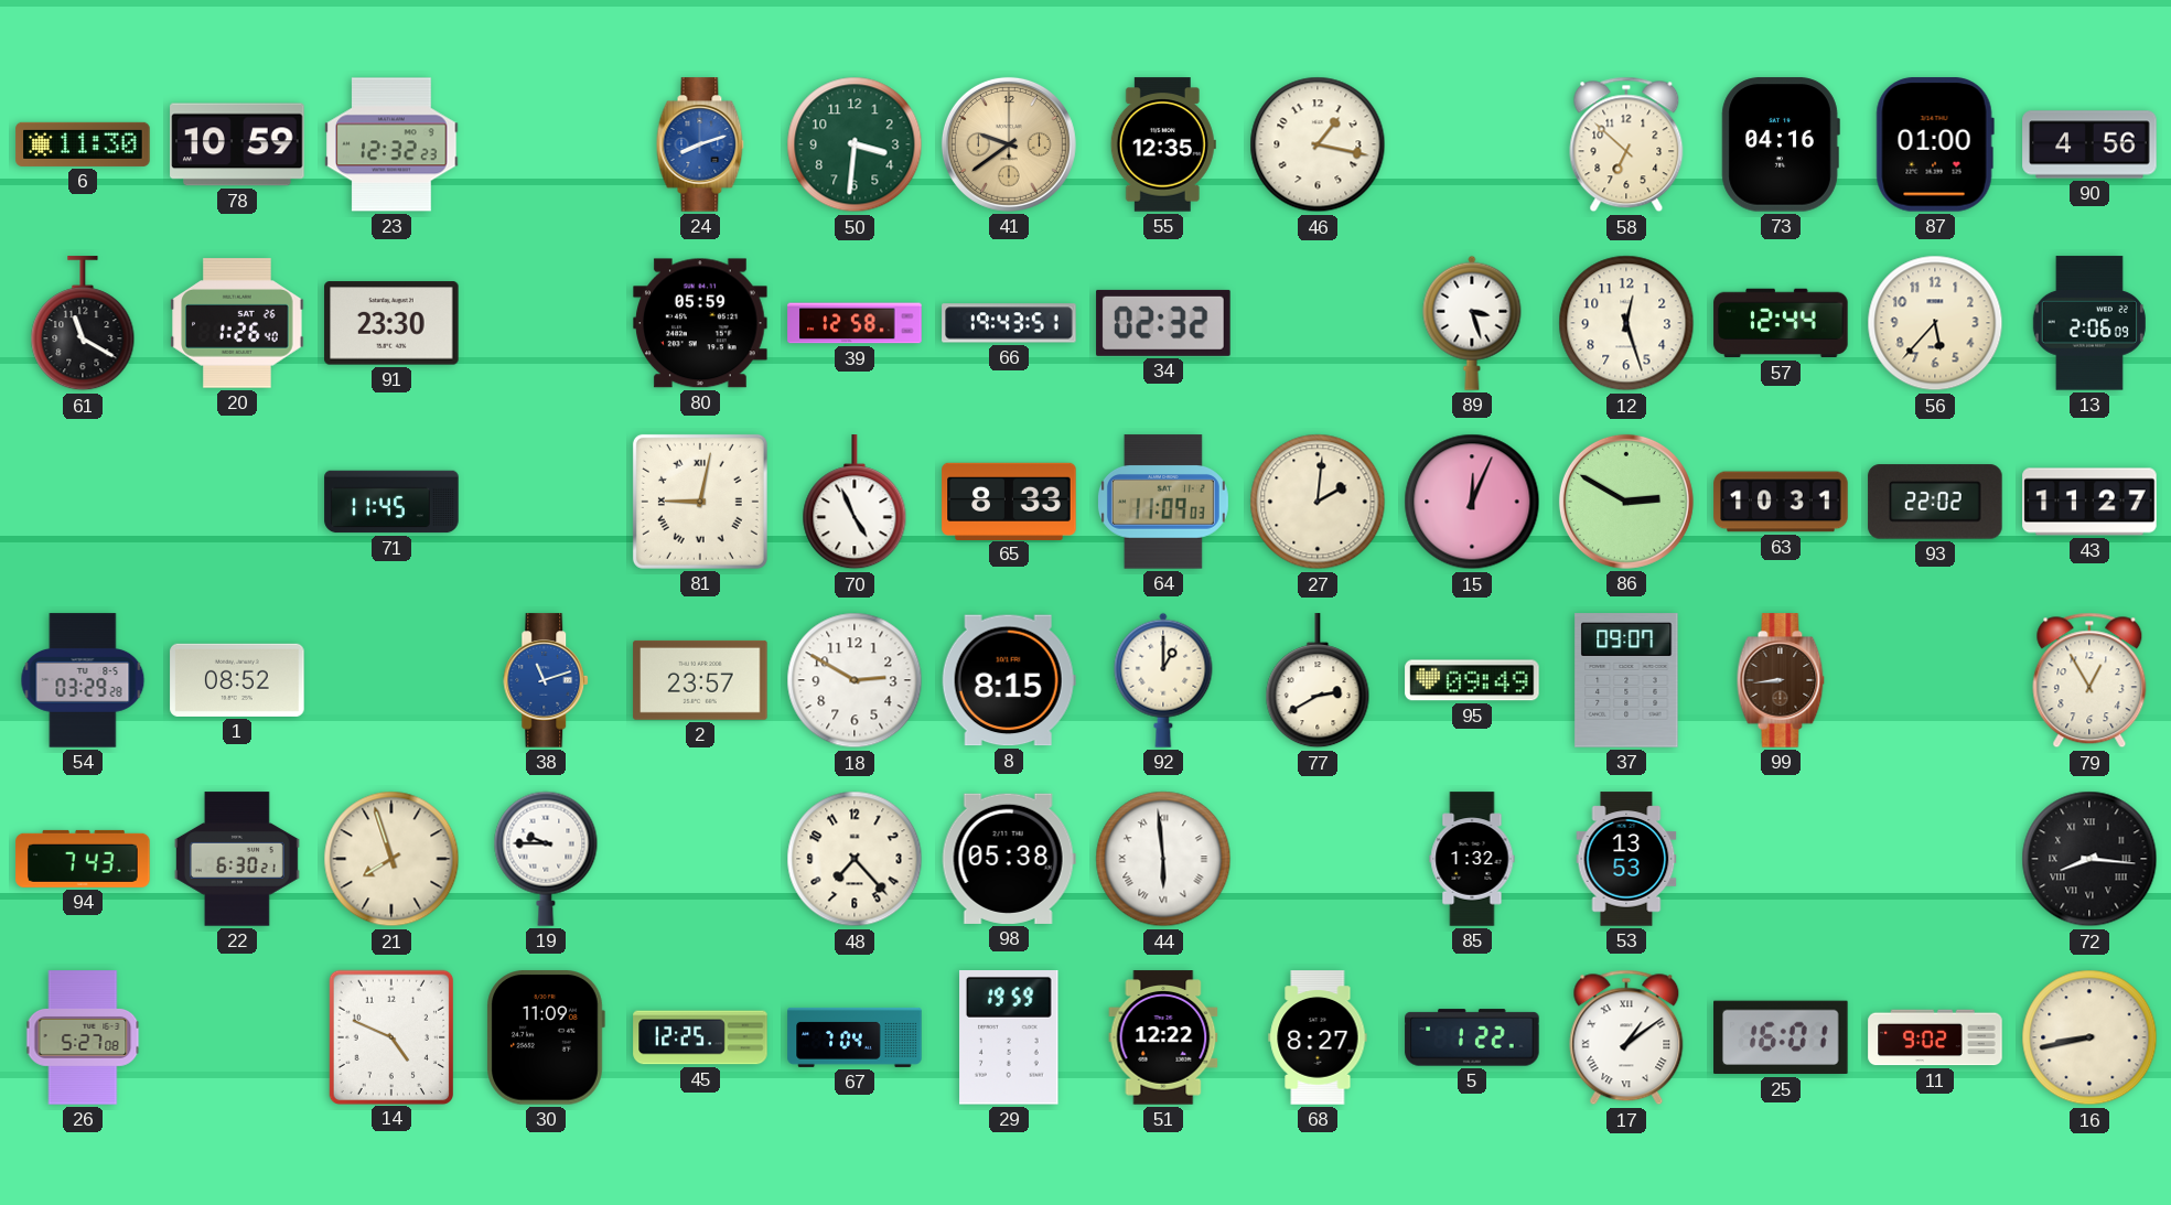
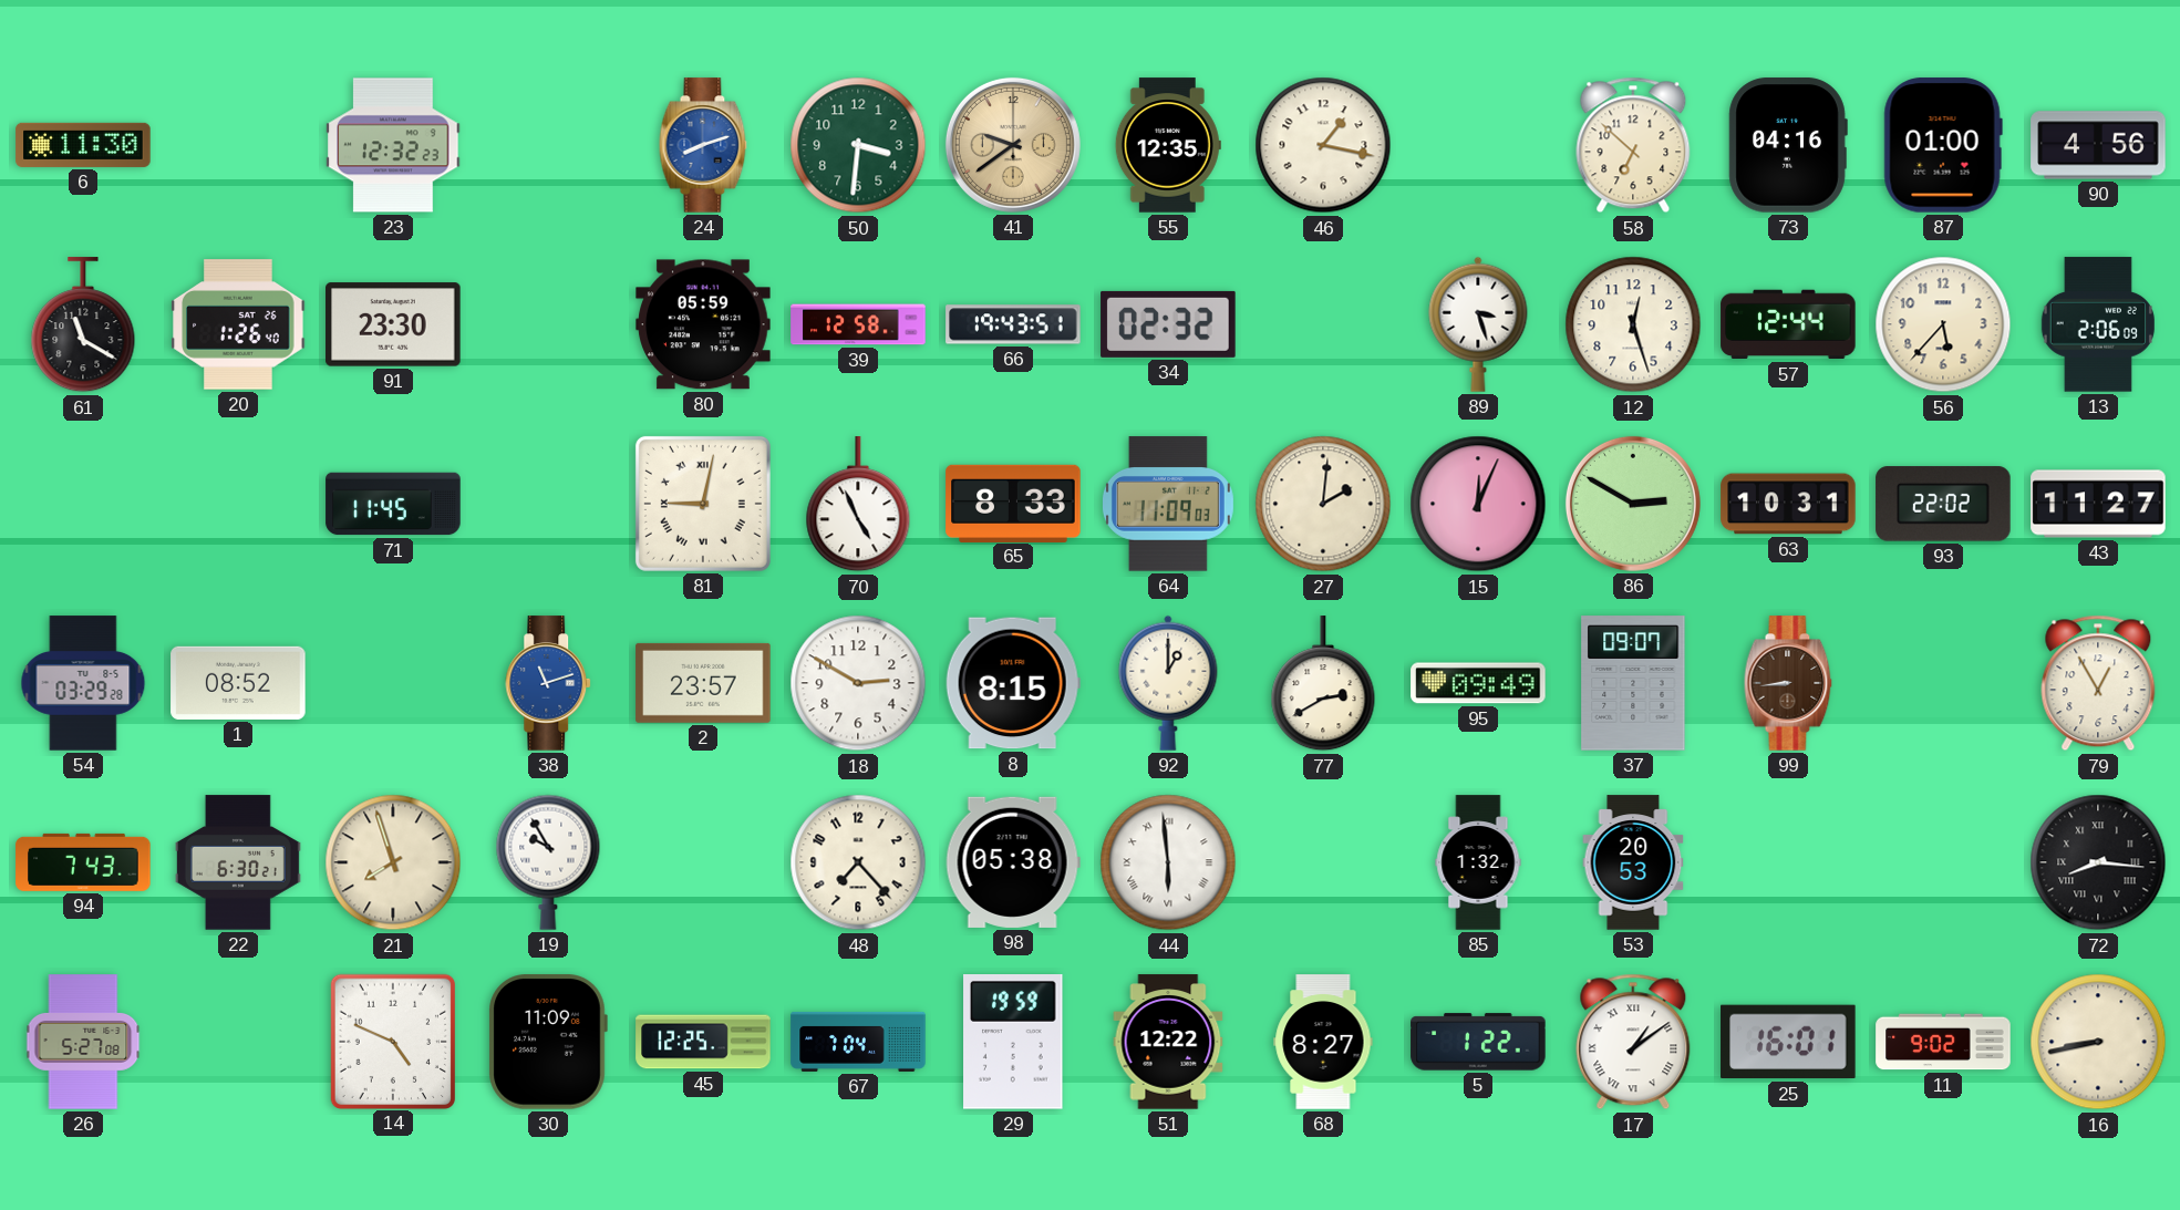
78: 10:59 -> none
19: 9:45 -> 9:55
53: 13:53 -> 20:53
